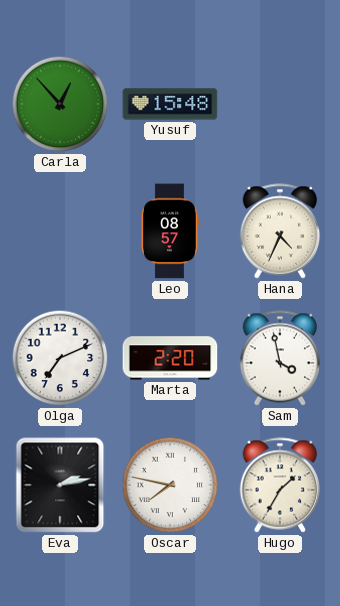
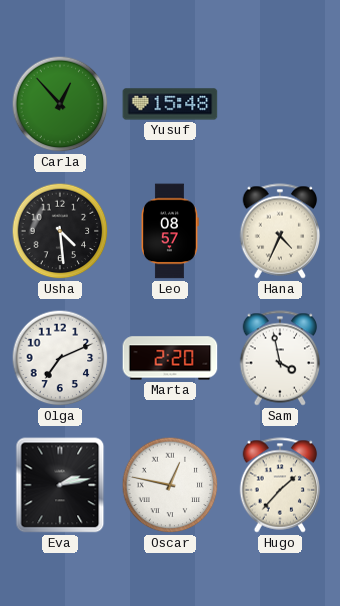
Usha: none -> 4:29
Oscar: 7:47 -> 12:47
Hugo: 1:35 -> 1:37
